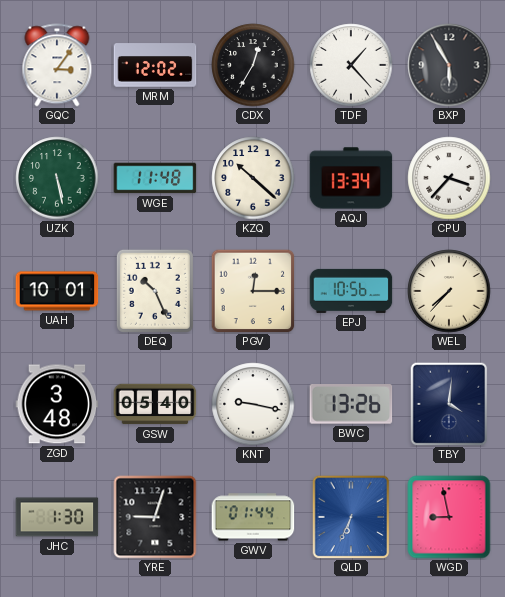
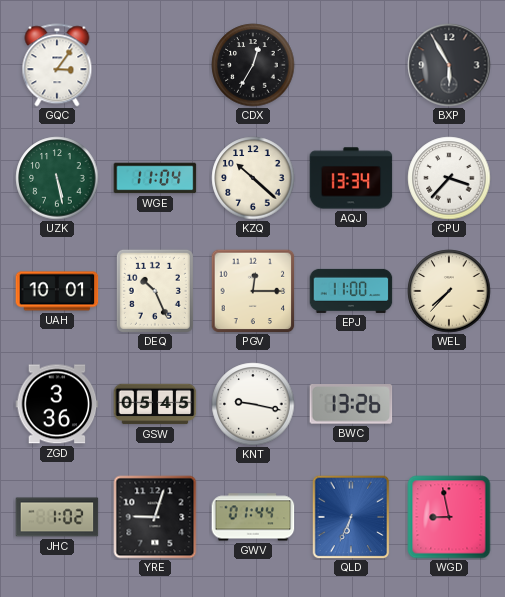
MRM: 12:02 -> none
TDF: 1:23 -> none
WGE: 11:48 -> 11:04
EPJ: 10:56 -> 11:00
ZGD: 3:48 -> 3:36
GSW: 05:40 -> 05:45
TBY: 4:01 -> none
JHC: 1:30 -> 1:02
